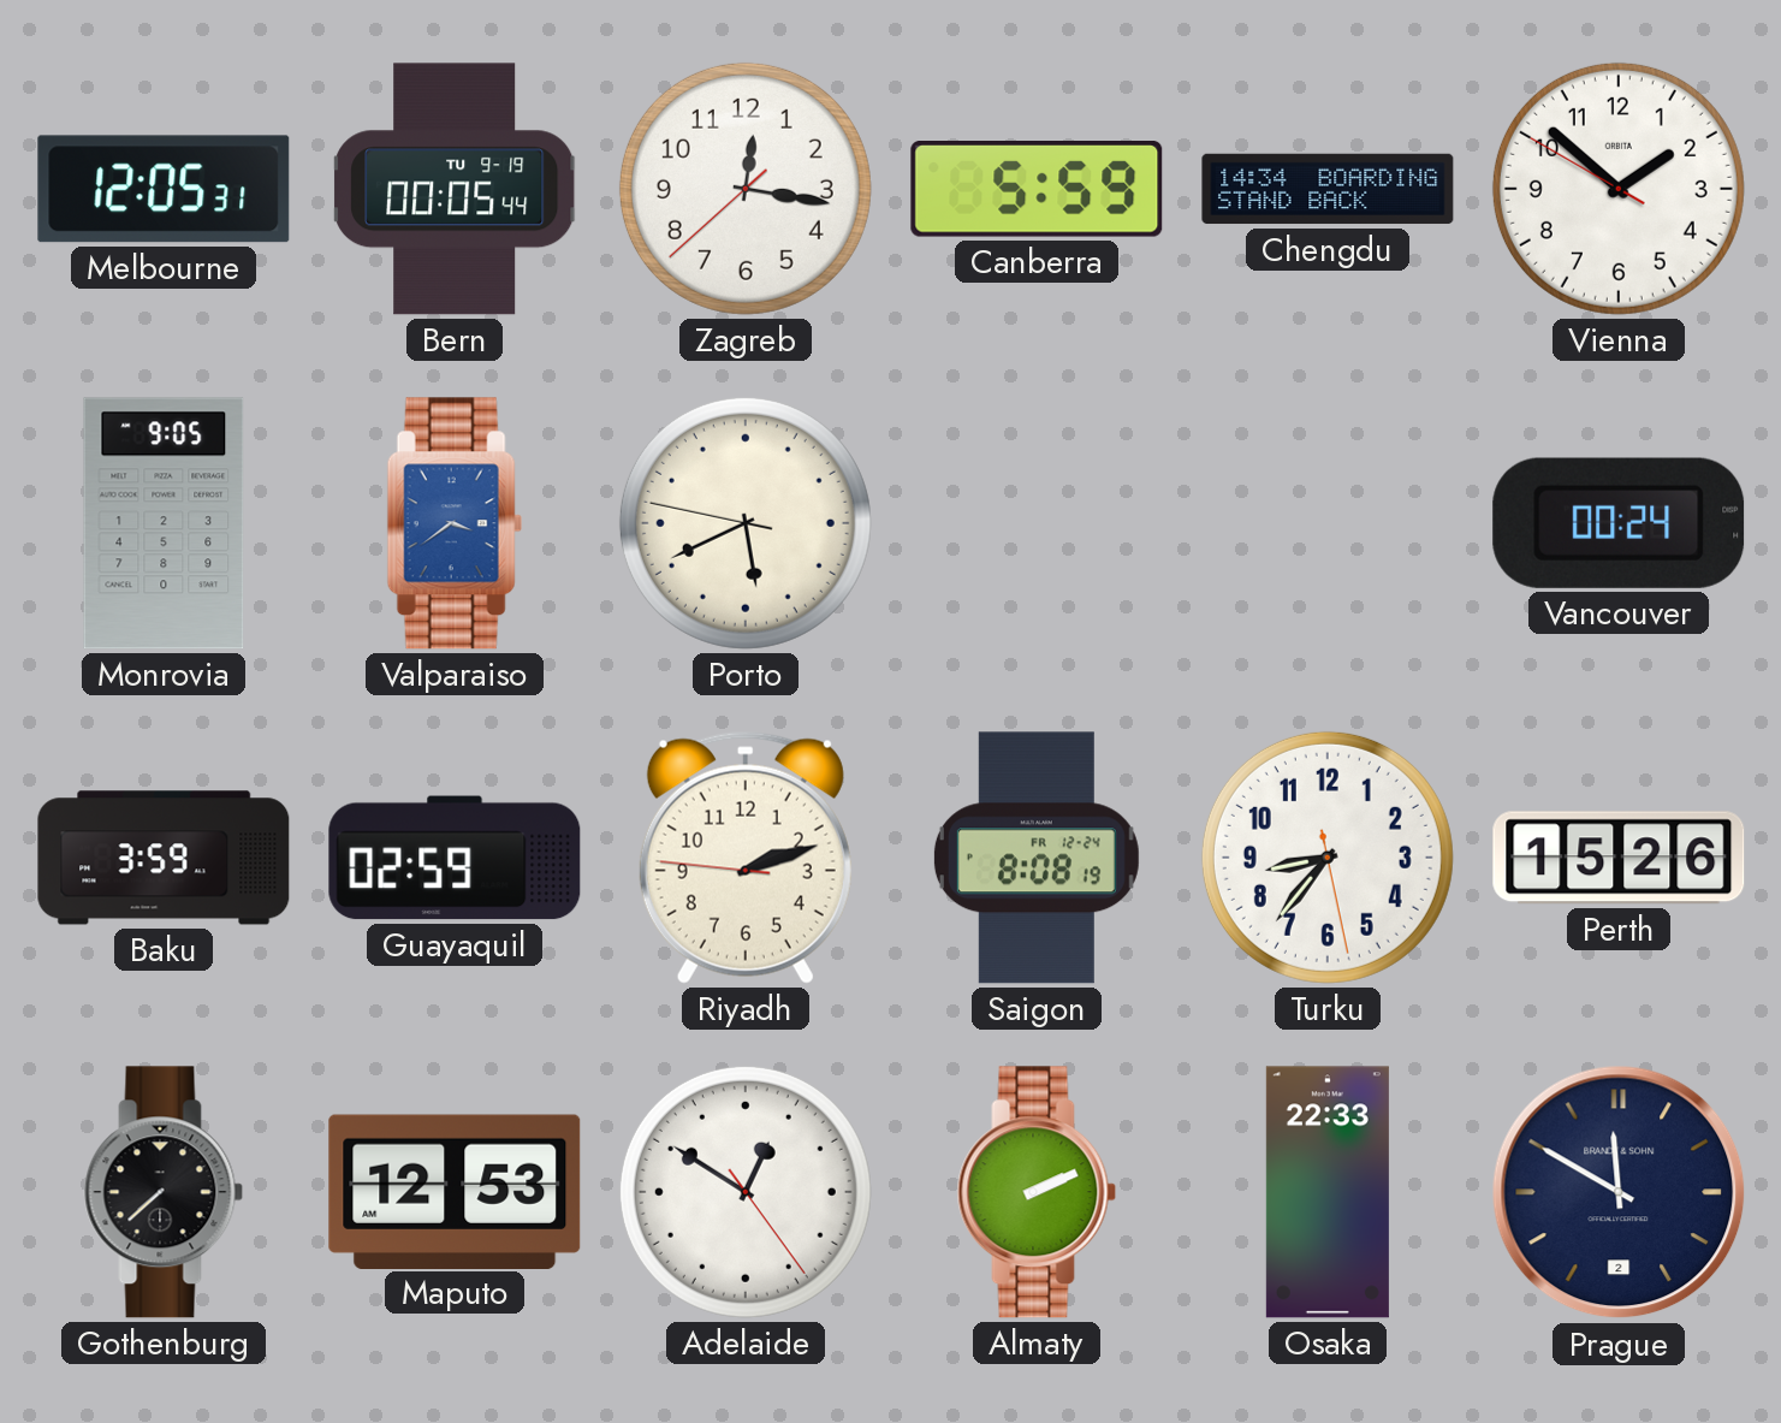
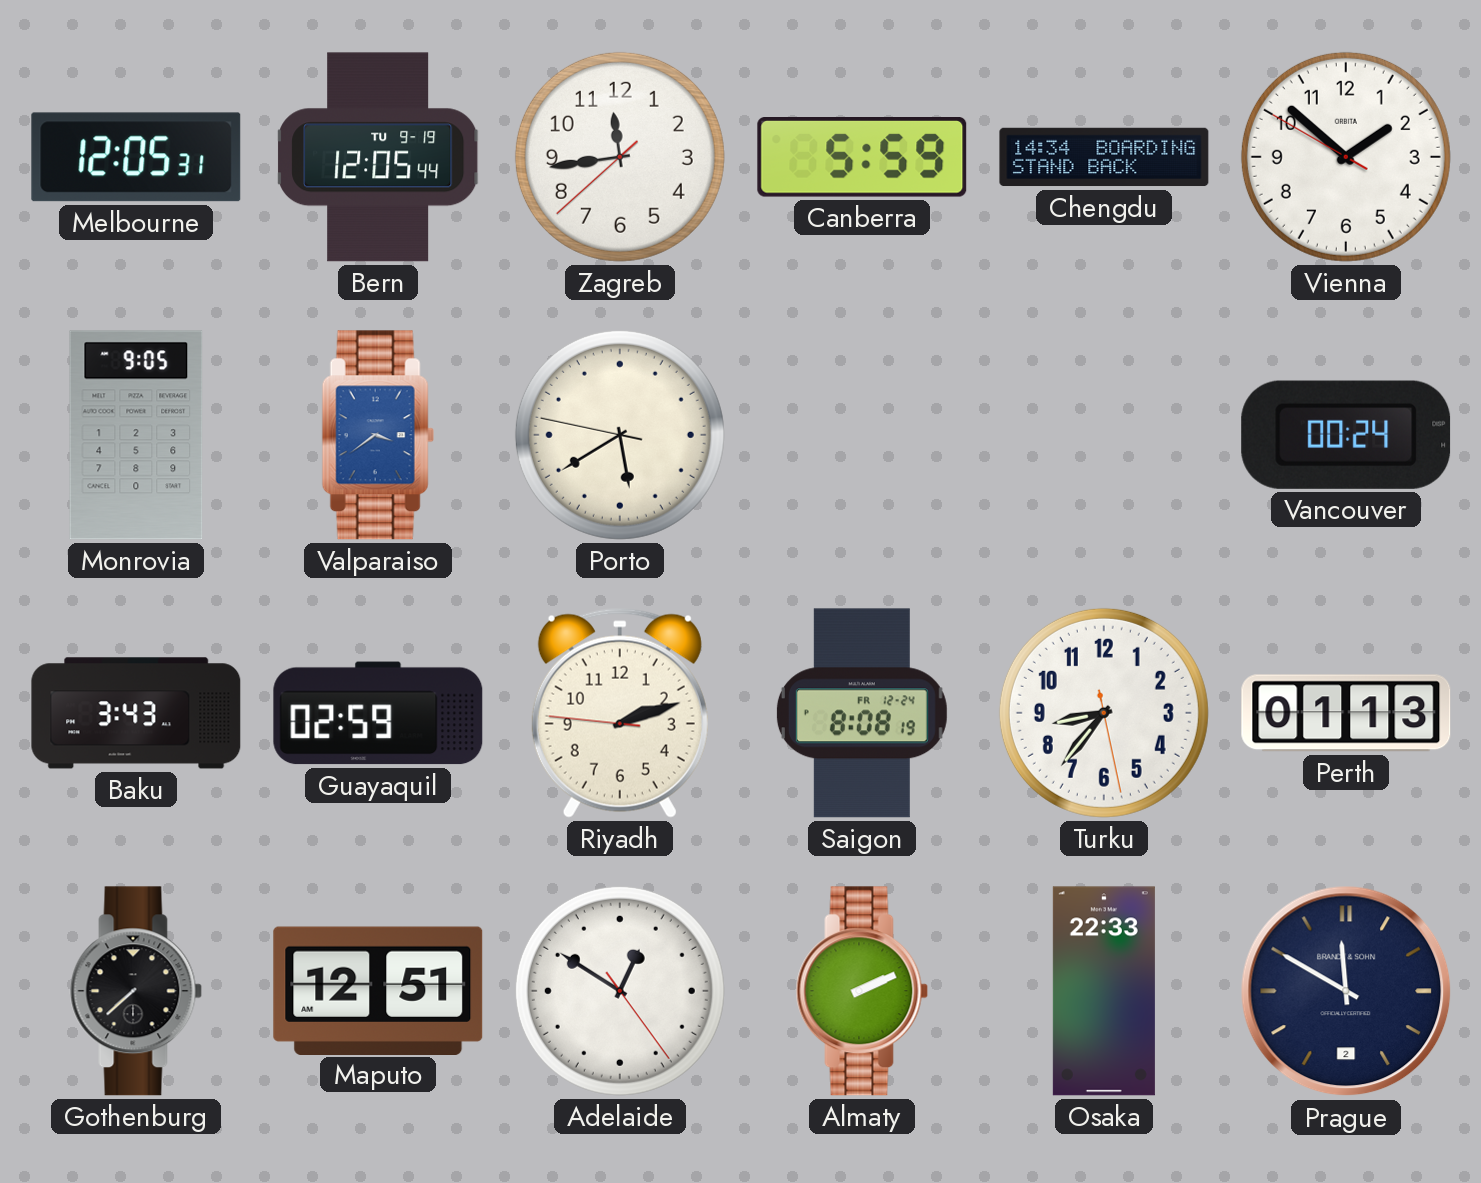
Bern: 00:05 -> 12:05
Zagreb: 12:16 -> 11:43
Porto: 5:40 -> 5:39
Baku: 3:59 -> 3:43
Perth: 15:26 -> 01:13
Maputo: 12:53 -> 12:51
